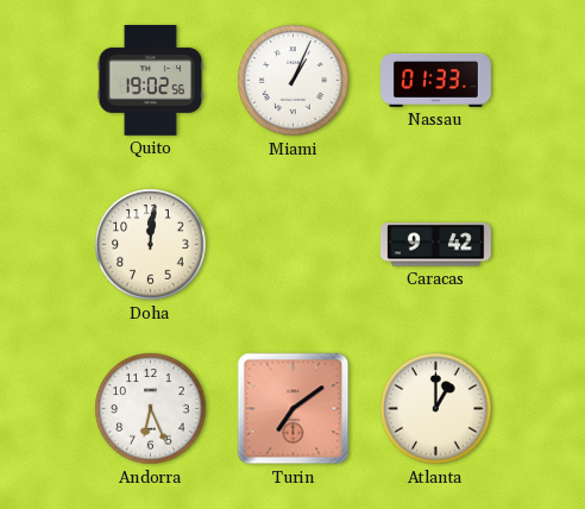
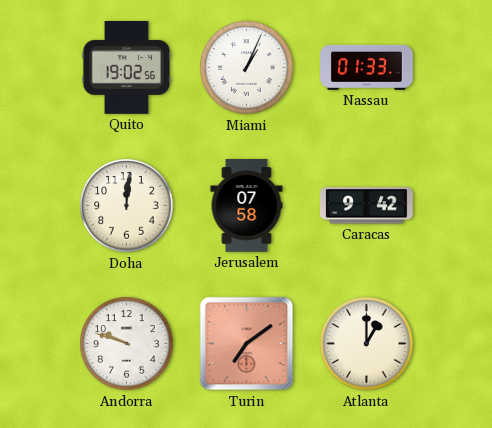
Jerusalem: none -> 07:58
Andorra: 6:26 -> 9:48
